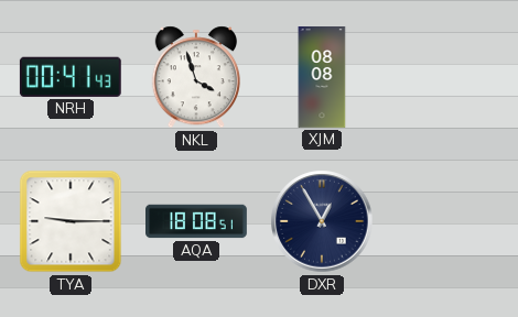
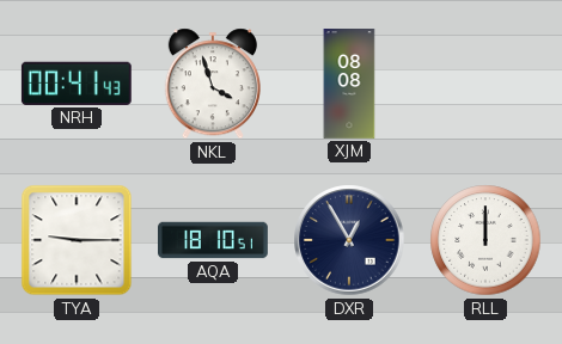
AQA: 18:08 -> 18:10
RLL: none -> 12:00
